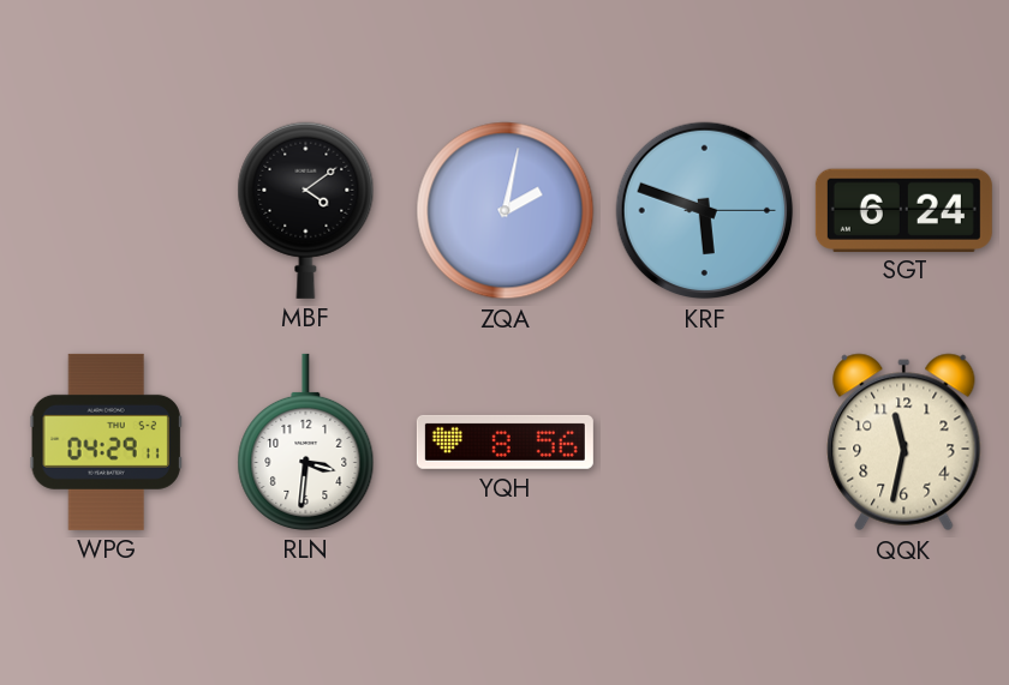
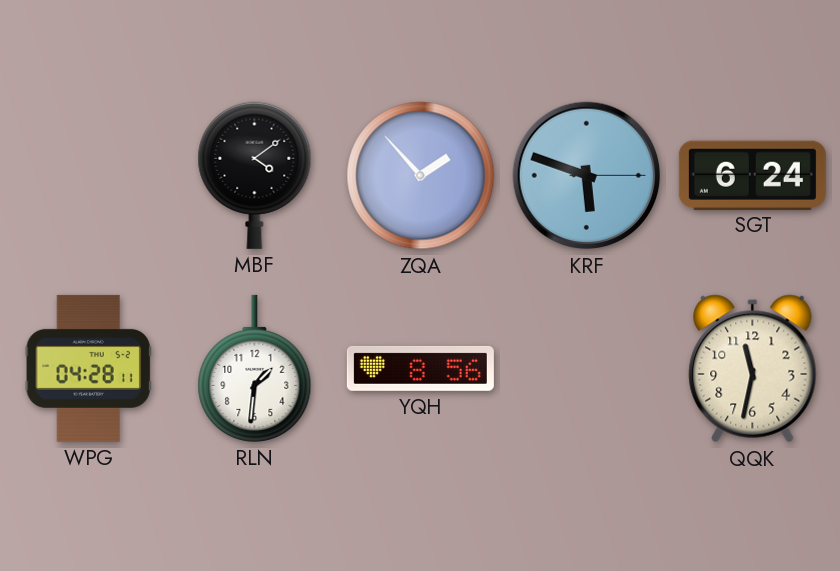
ZQA: 2:02 -> 1:53
WPG: 04:29 -> 04:28
RLN: 3:31 -> 1:31
